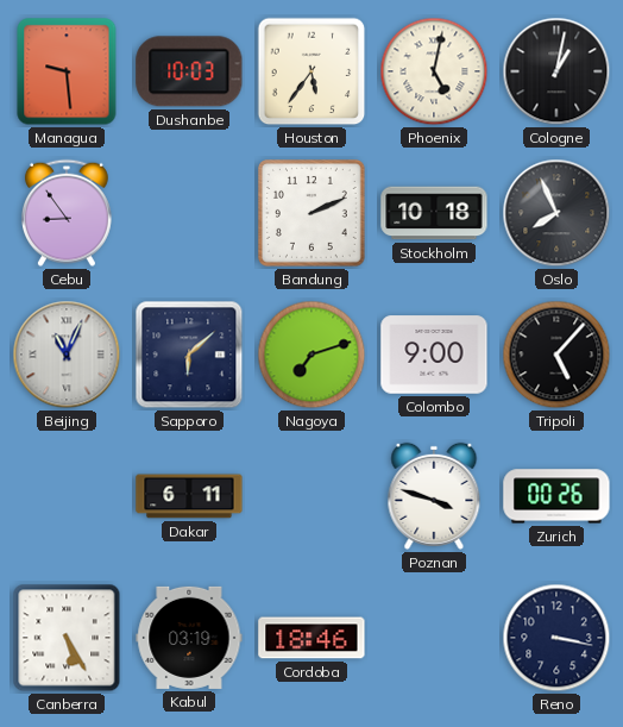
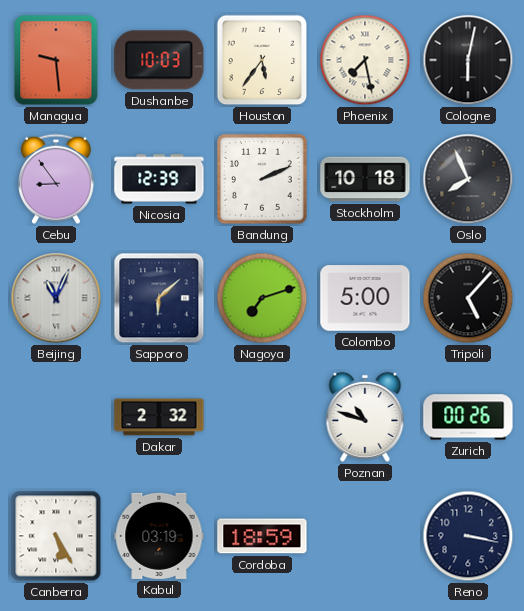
Phoenix: 5:02 -> 7:28
Cologne: 1:02 -> 6:02
Nicosia: none -> 12:39
Colombo: 9:00 -> 5:00
Dakar: 6:11 -> 2:32
Poznan: 3:48 -> 10:48
Cordoba: 18:46 -> 18:59
